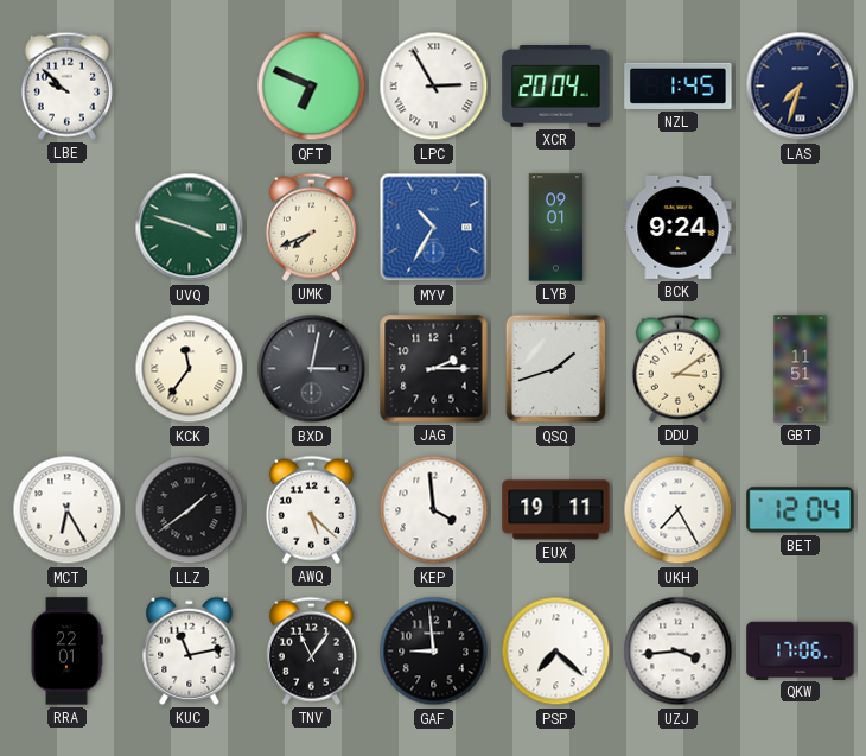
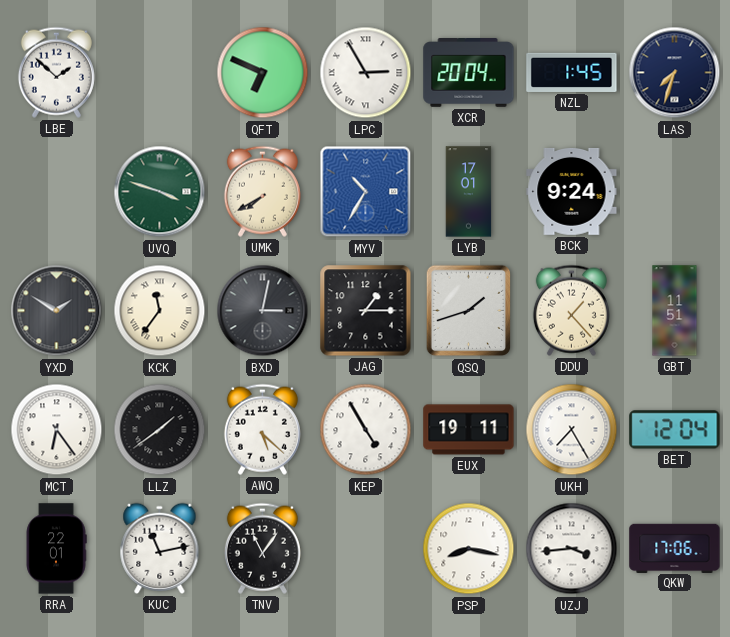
LBE: 9:52 -> 1:52
UMK: 7:41 -> 7:40
LYB: 09:01 -> 17:01
YXD: none -> 1:50
JAG: 2:15 -> 1:15
DDU: 3:09 -> 1:23
MCT: 6:25 -> 6:24
KEP: 3:59 -> 4:55
GAF: 8:59 -> none
PSP: 7:22 -> 8:17
